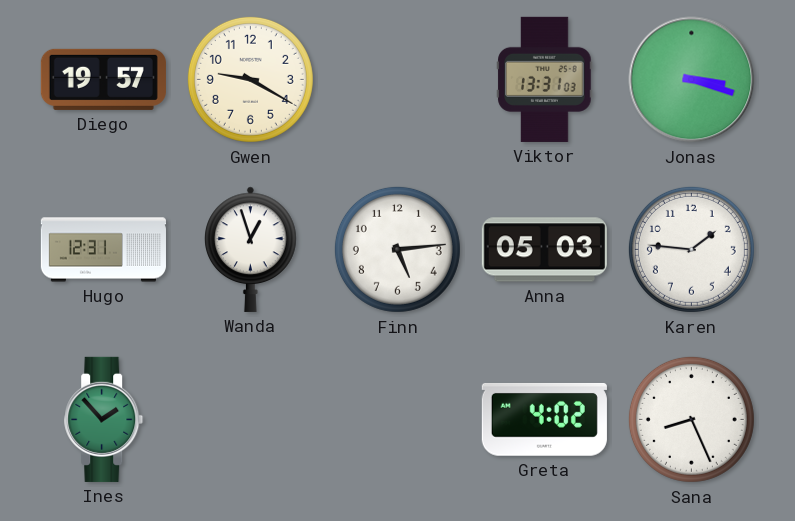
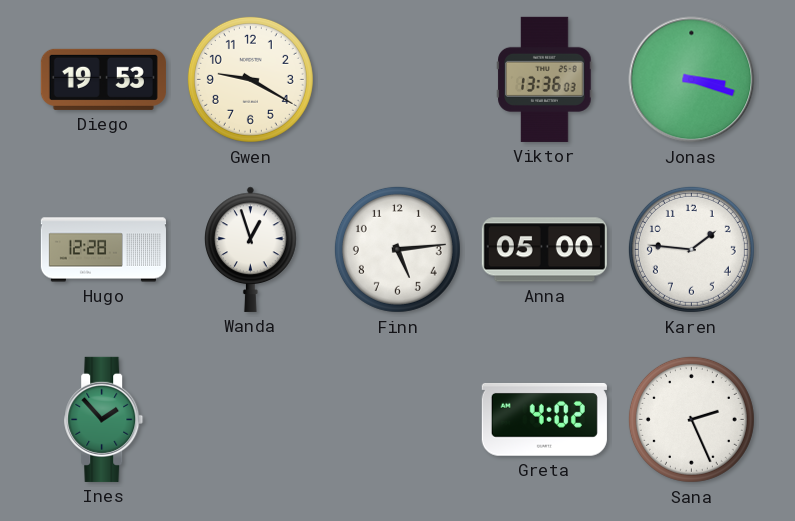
Diego: 19:57 -> 19:53
Viktor: 13:31 -> 13:36
Hugo: 12:31 -> 12:28
Anna: 05:03 -> 05:00
Sana: 8:26 -> 2:26
